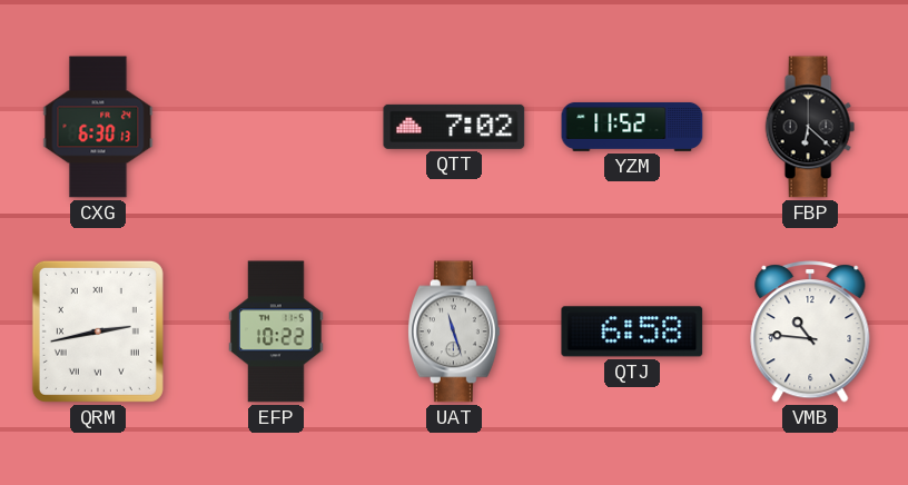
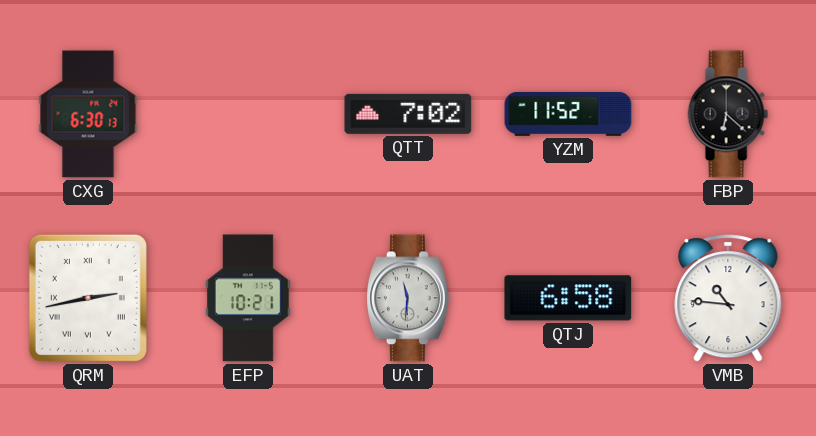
EFP: 10:22 -> 10:21
UAT: 11:27 -> 11:31
